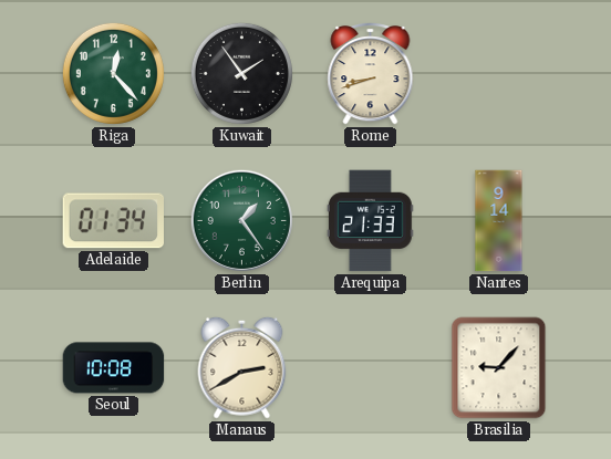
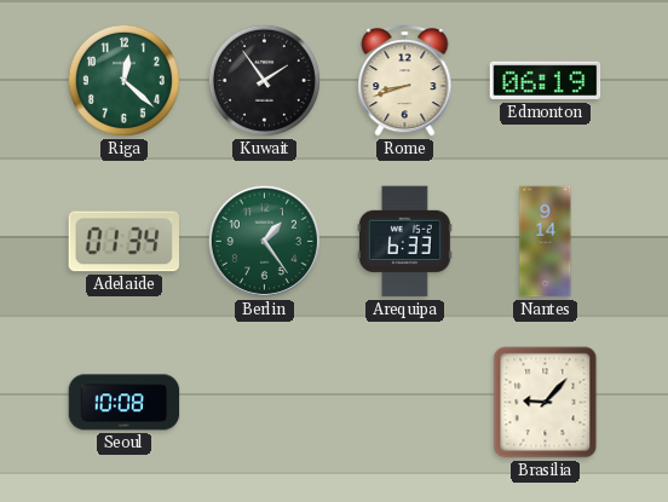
Riga: 12:23 -> 12:22
Edmonton: none -> 06:19
Arequipa: 21:33 -> 6:33
Manaus: 2:40 -> none
